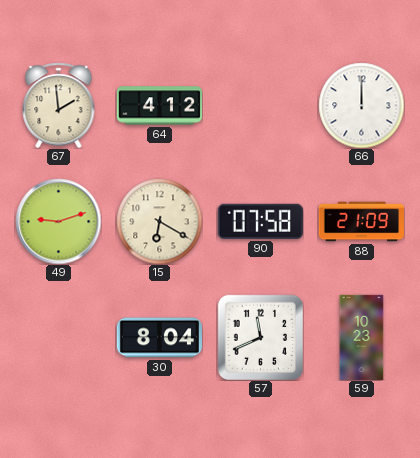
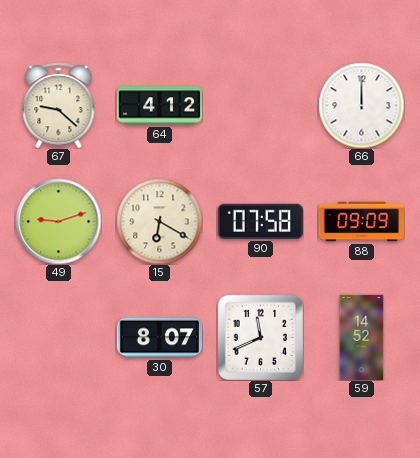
67: 1:59 -> 9:22
88: 21:09 -> 09:09
30: 8:04 -> 8:07
59: 10:23 -> 14:52
